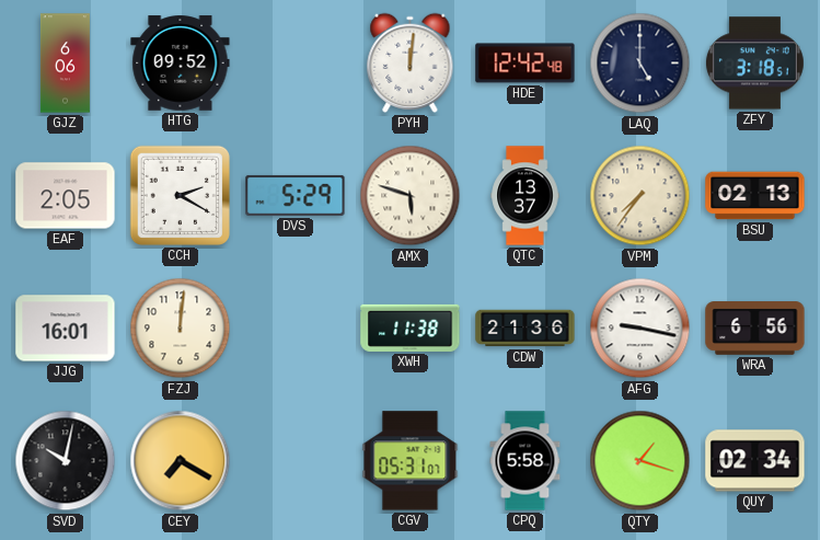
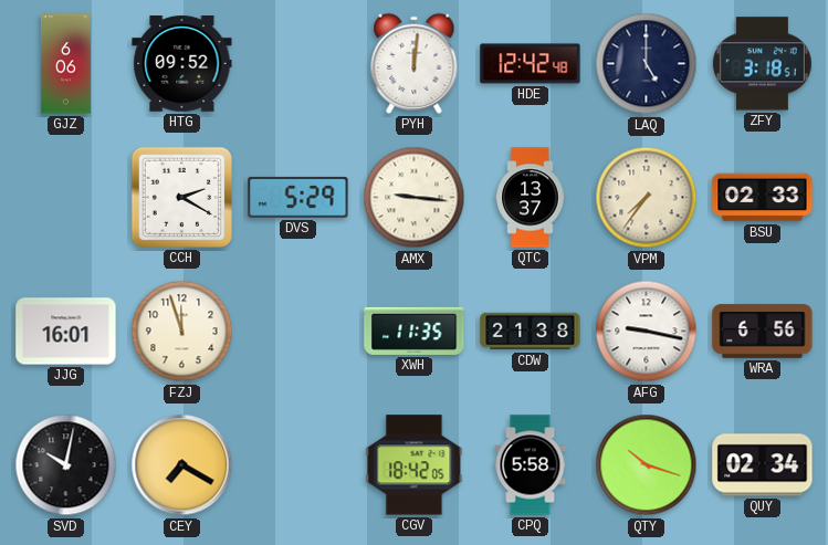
EAF: 2:05 -> none
AMX: 5:48 -> 9:16
BSU: 02:13 -> 02:33
FZJ: 12:01 -> 11:57
XWH: 11:38 -> 11:35
CDW: 21:36 -> 21:38
CGV: 05:31 -> 18:42
QTY: 1:18 -> 10:18
